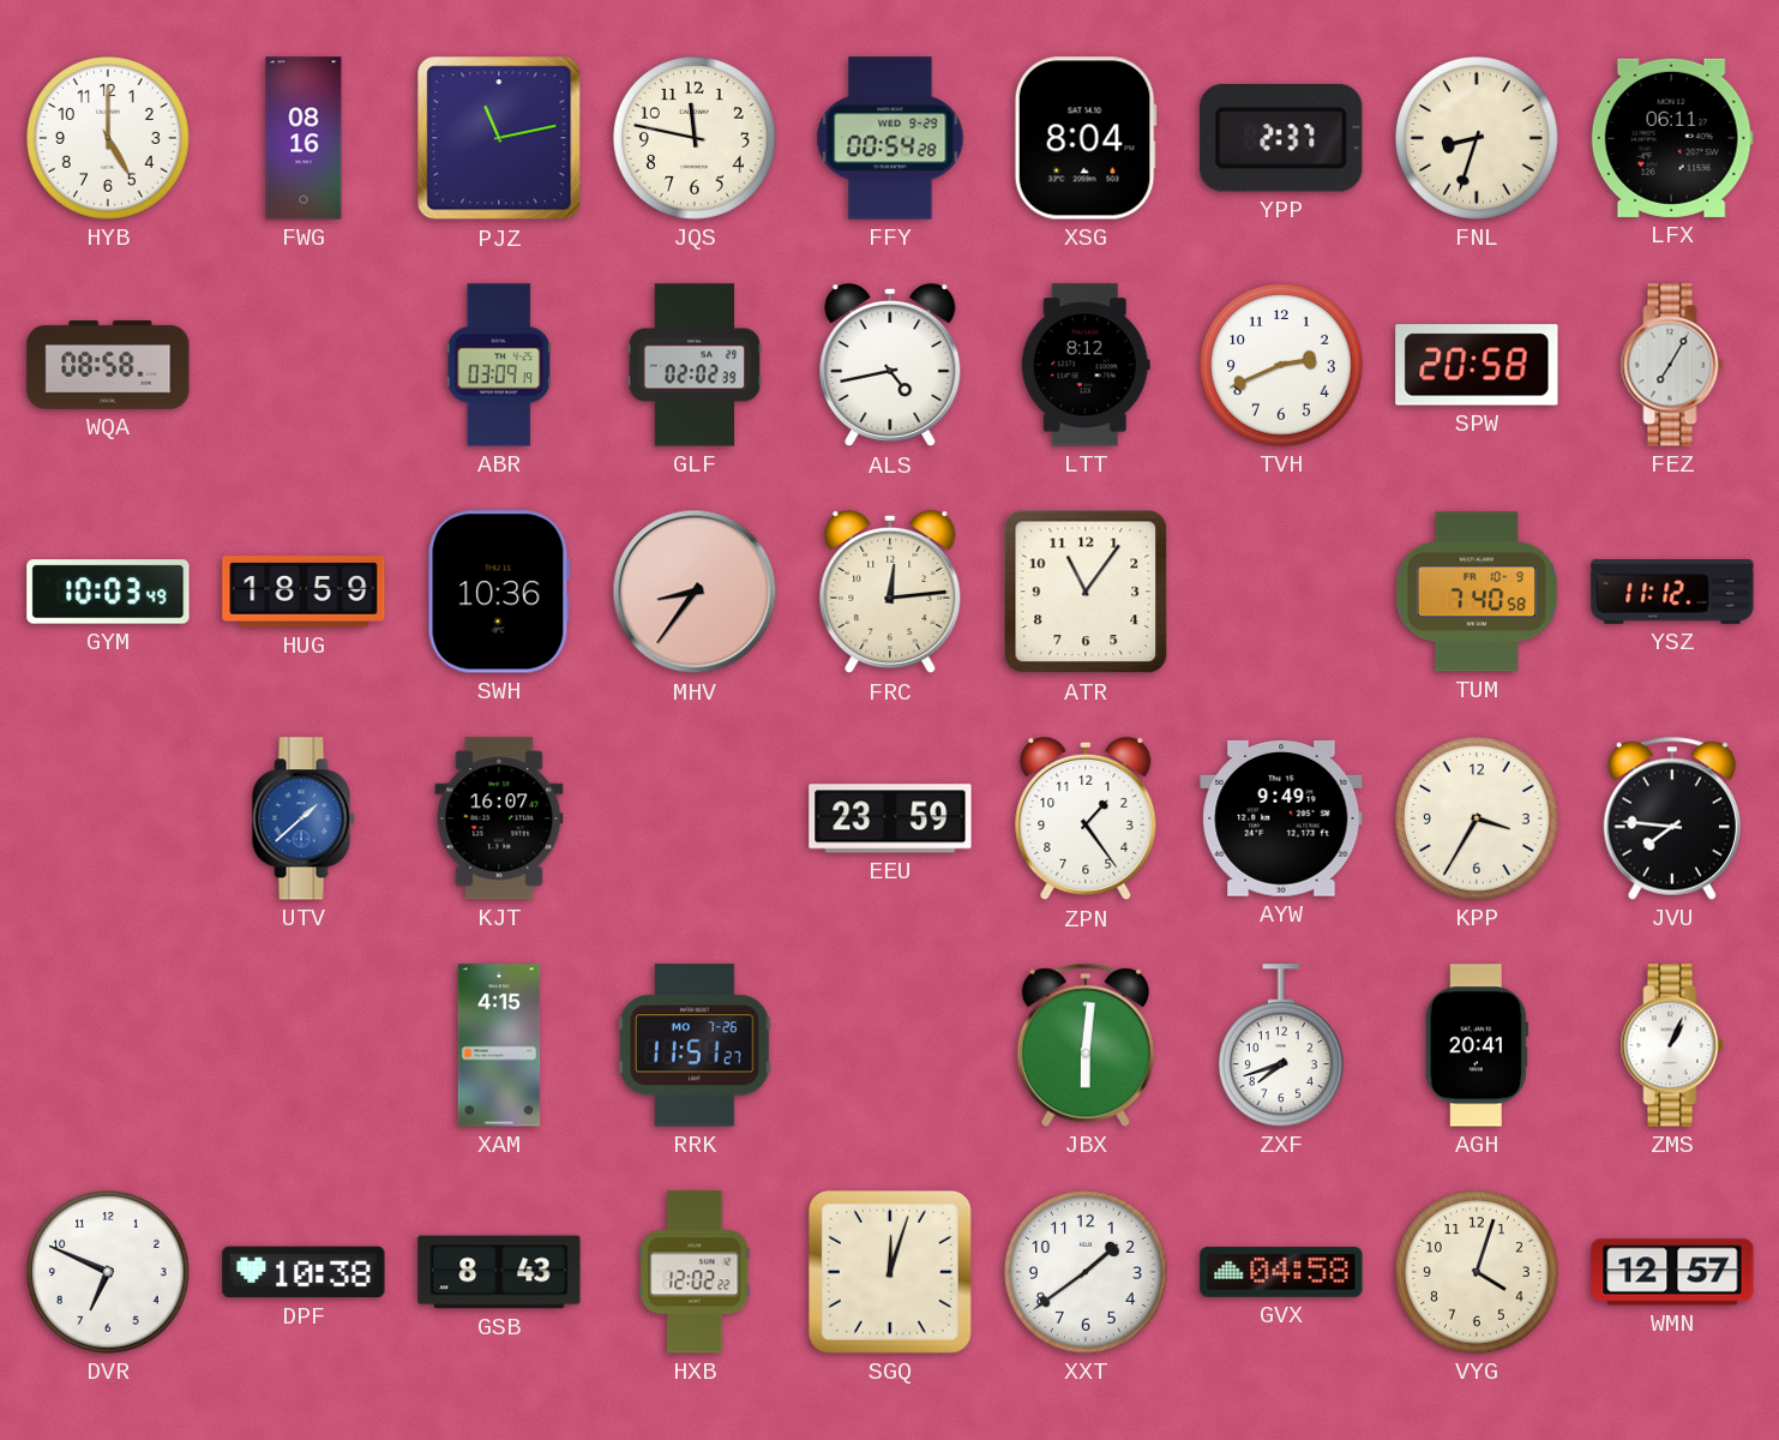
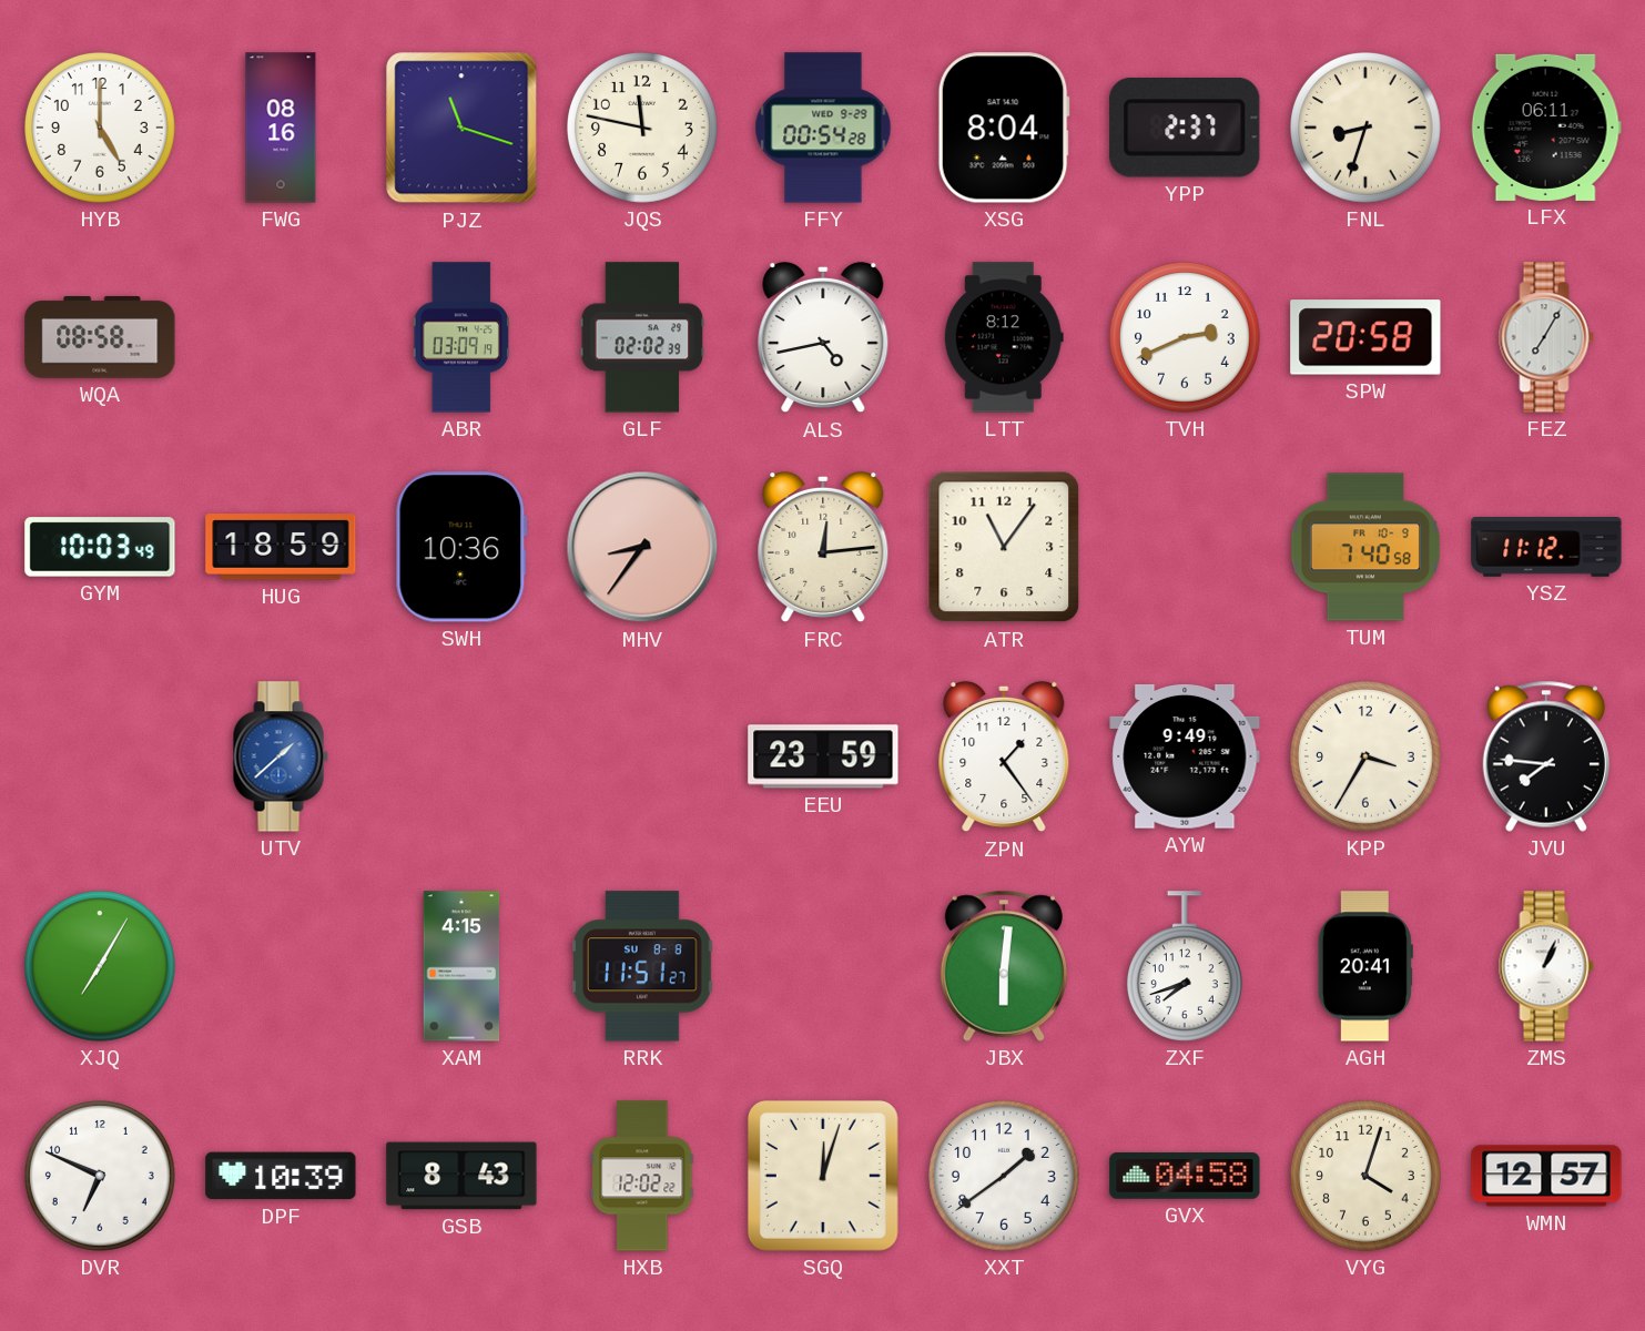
PJZ: 11:13 -> 11:18
KJT: 16:07 -> none
XJQ: none -> 7:05
RRK date: MO 7-26 -> SU 8-8
DPF: 10:38 -> 10:39
